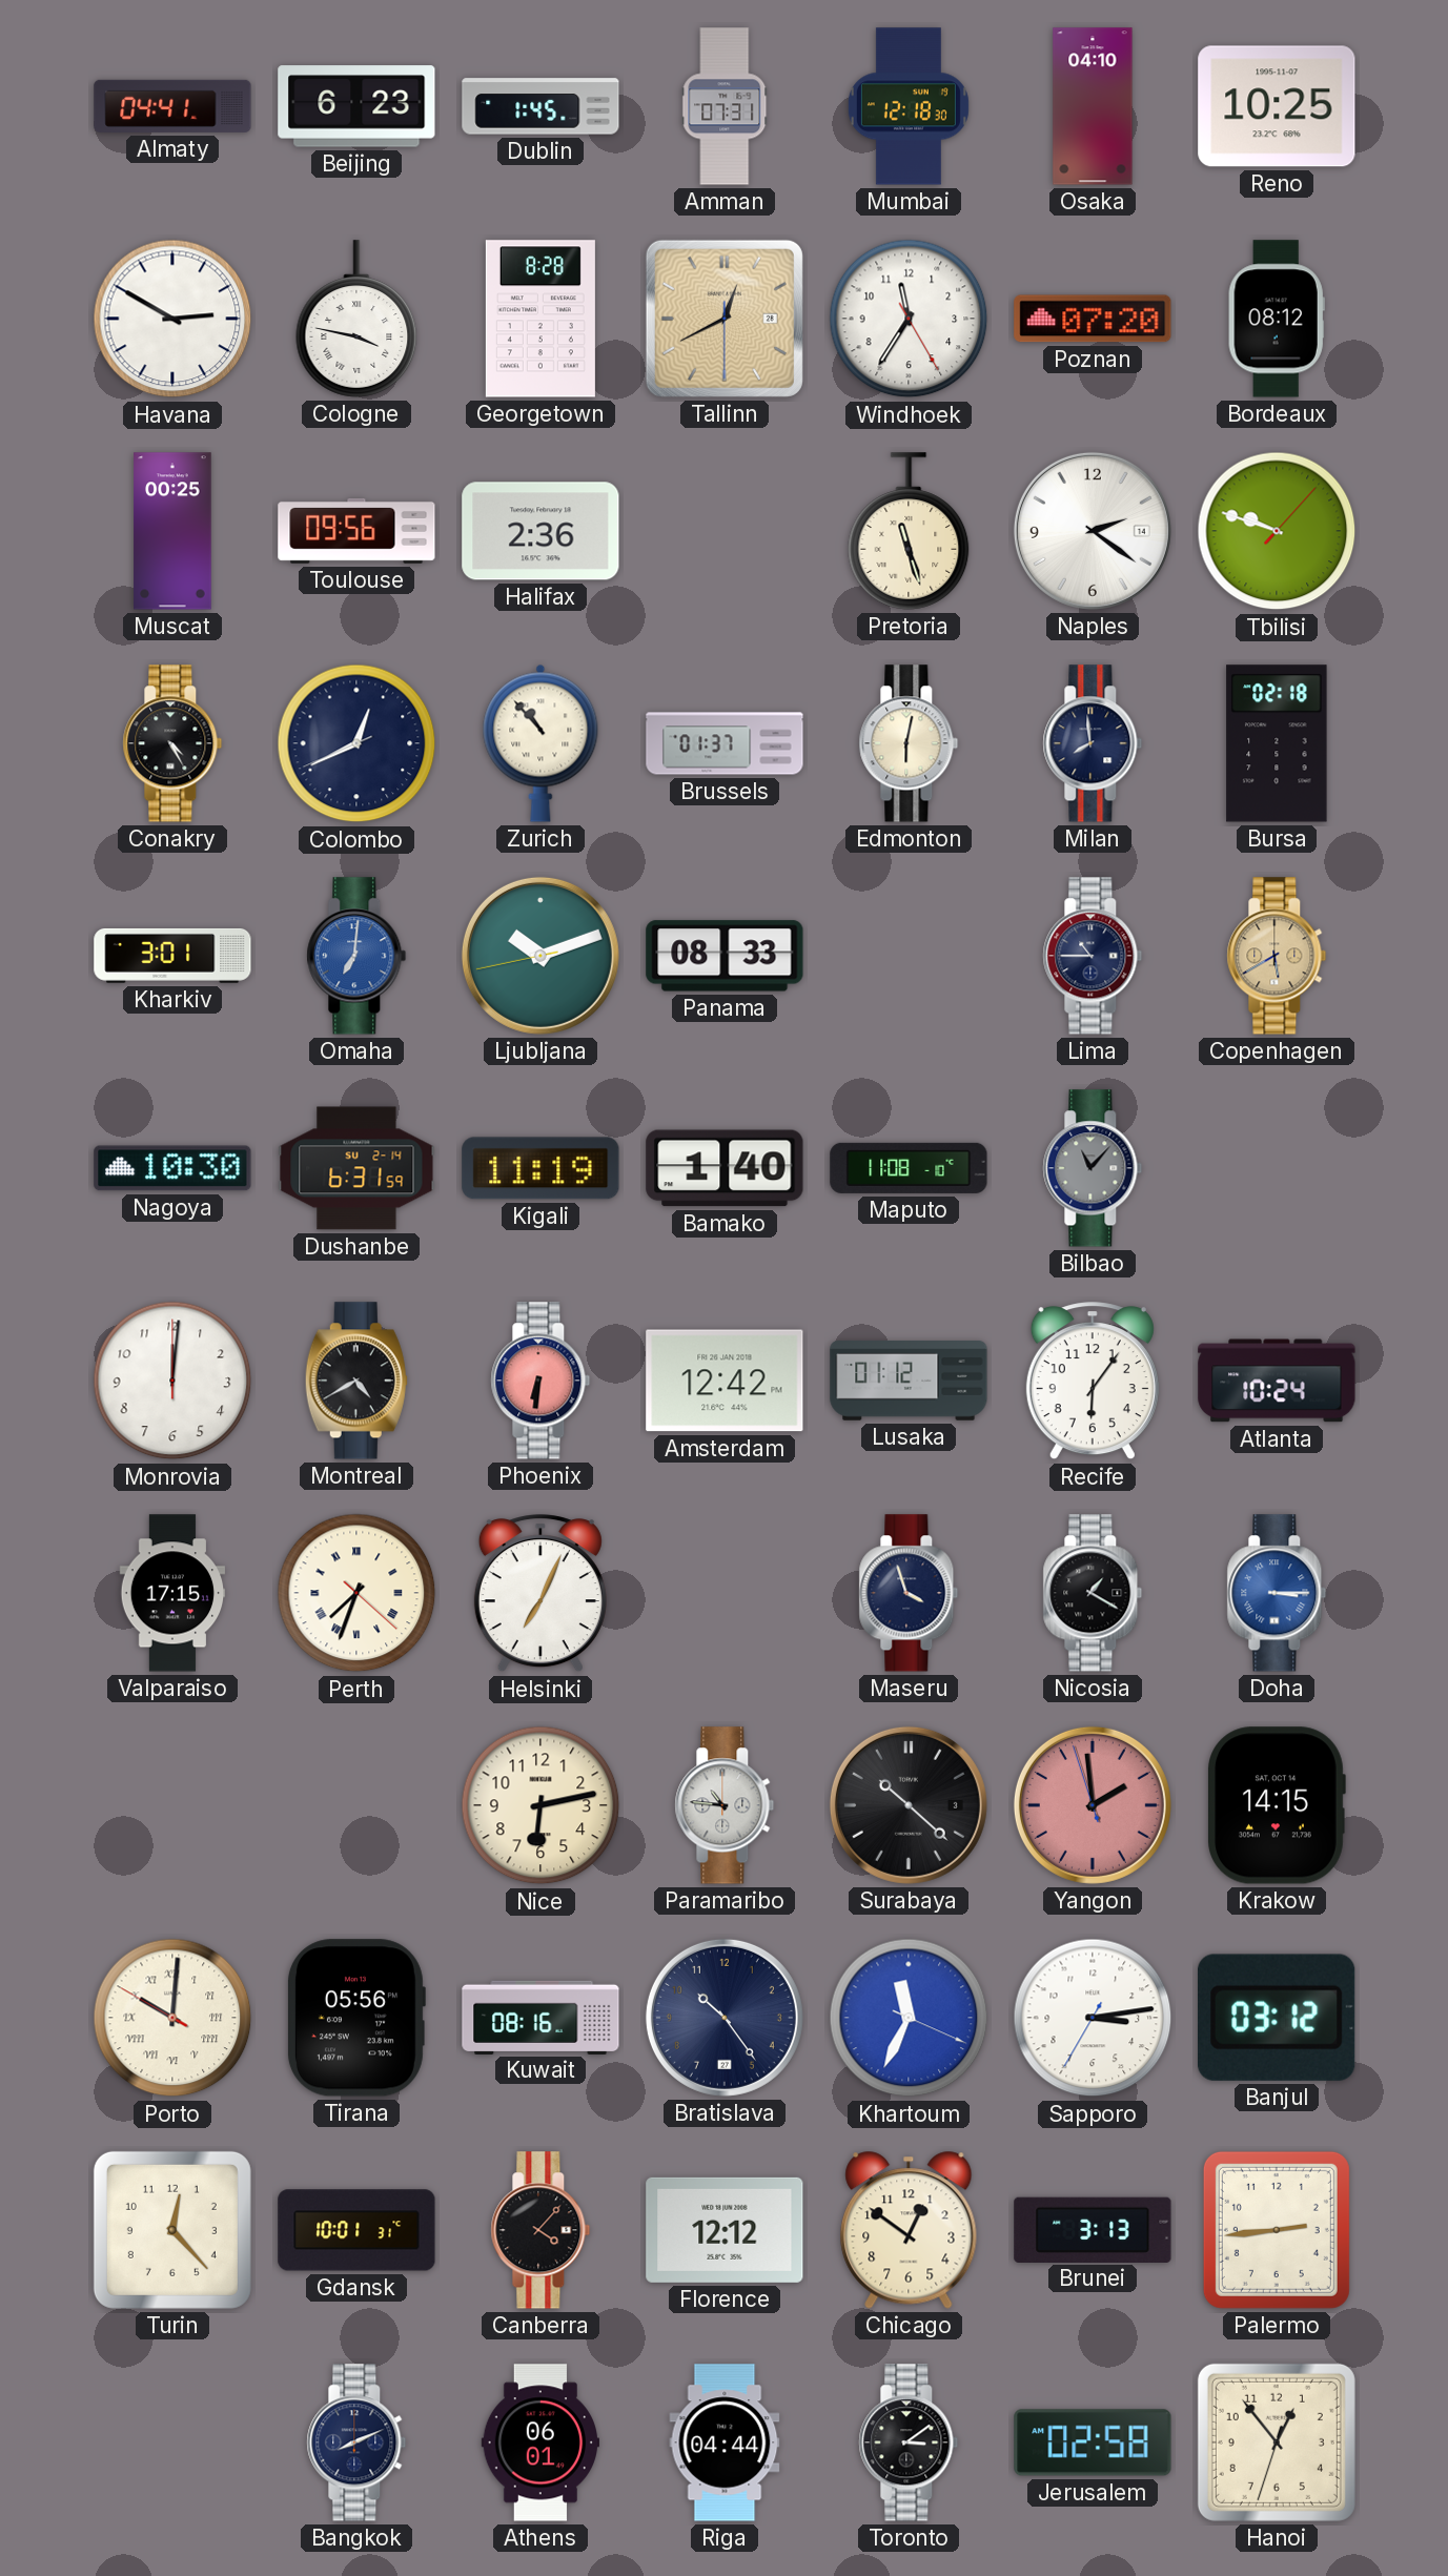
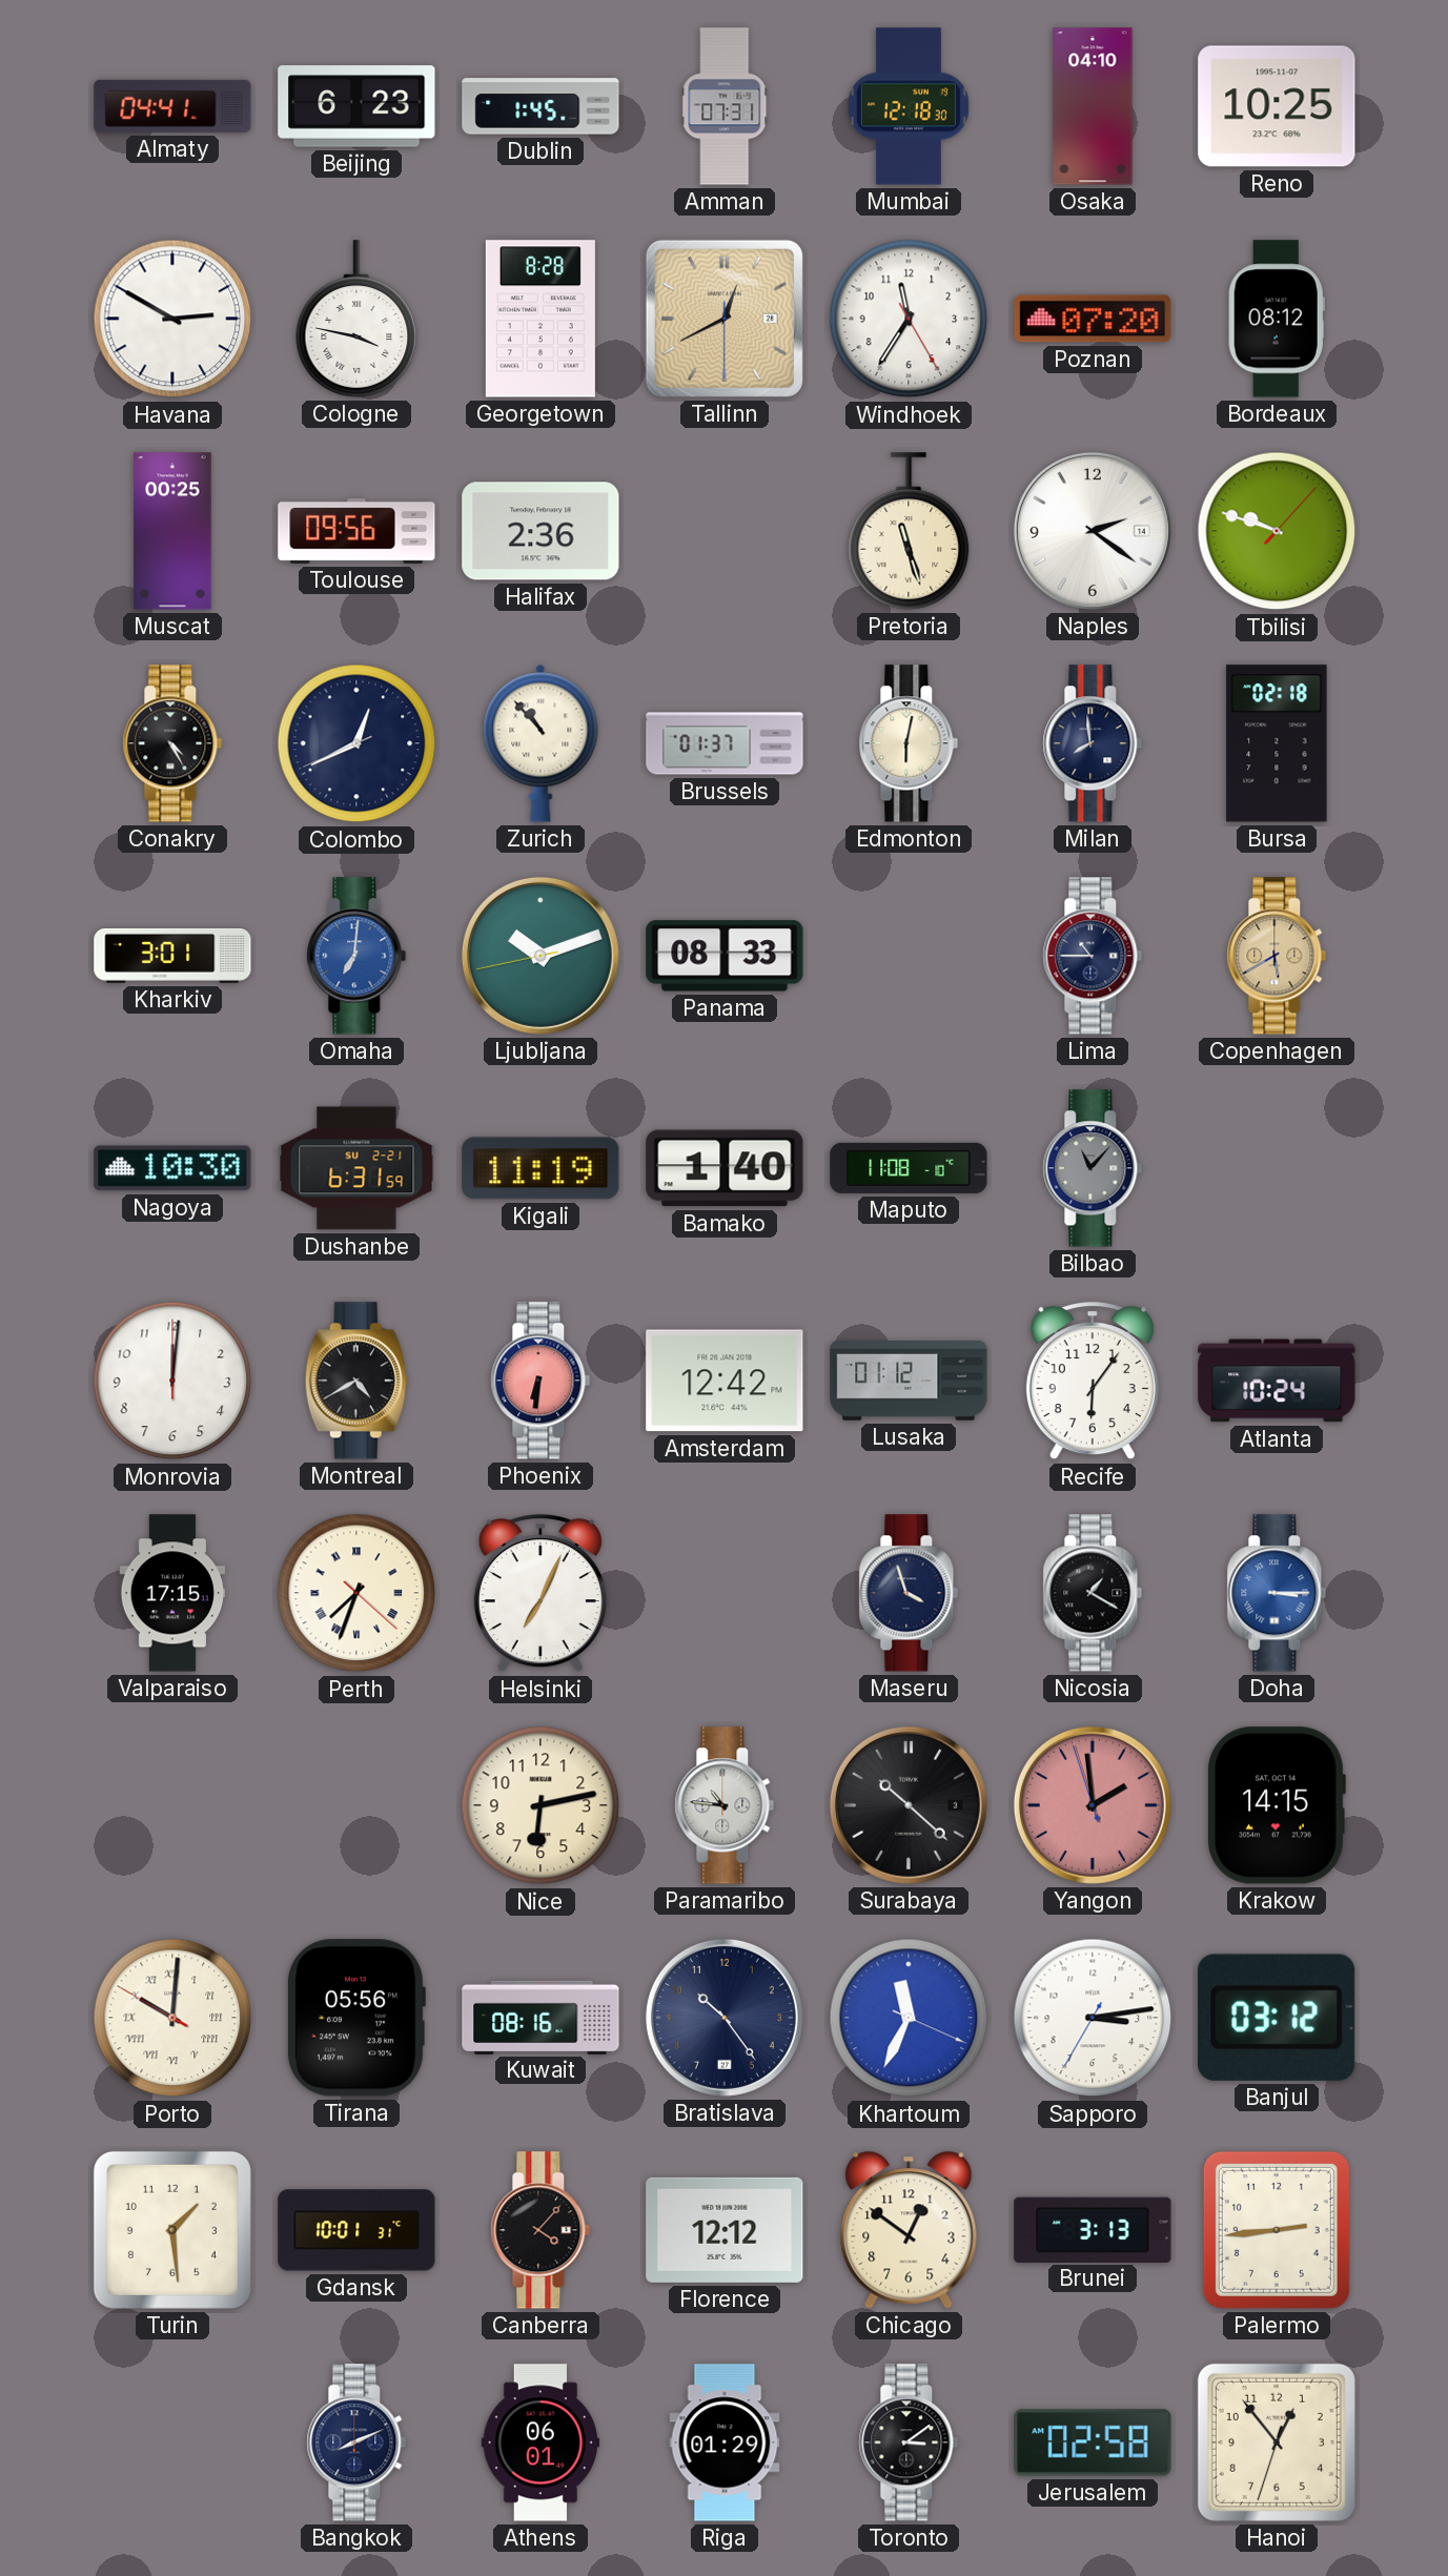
Dushanbe date: SU 2-14 -> SU 2-21
Turin: 12:23 -> 1:29
Riga: 04:44 -> 01:29
